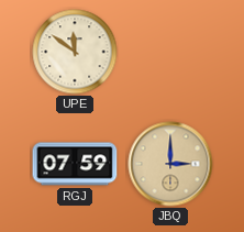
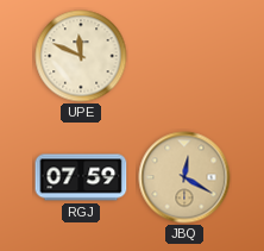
UPE: 11:51 -> 11:49
JBQ: 3:00 -> 12:20
